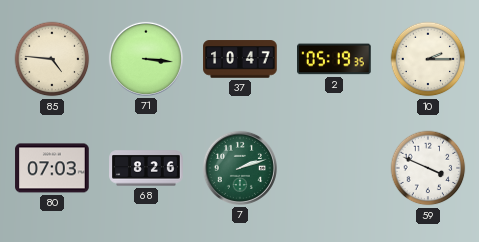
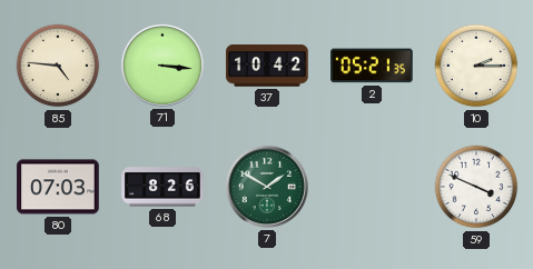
37: 10:47 -> 10:42
2: 05:19 -> 05:21
7: 2:12 -> 1:50
